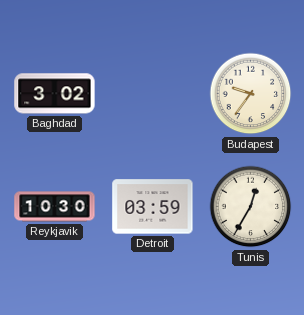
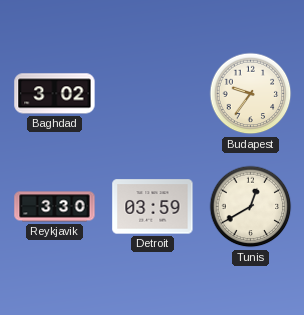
Reykjavik: 10:30 -> 3:30
Tunis: 12:35 -> 12:40
